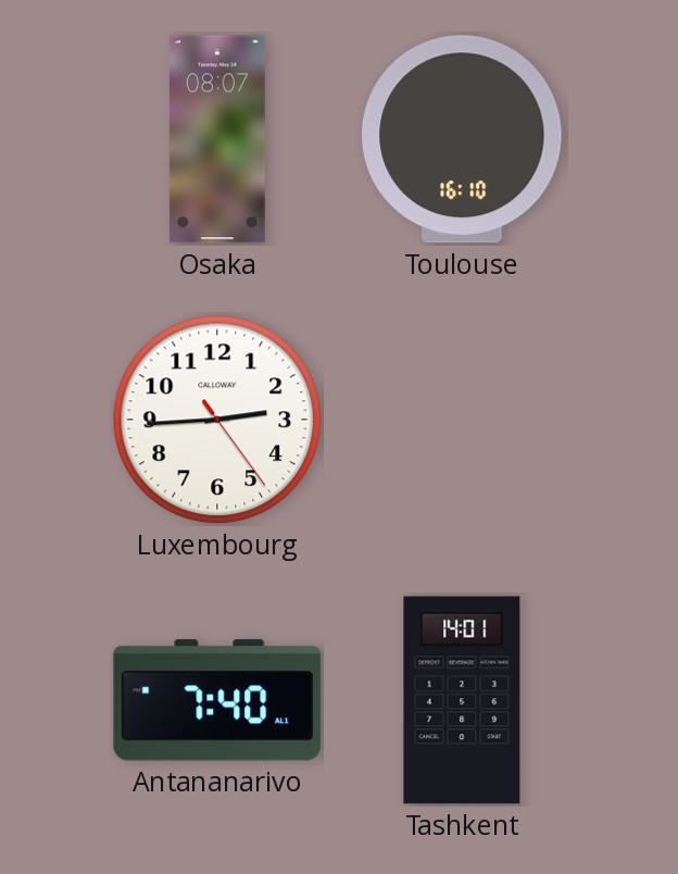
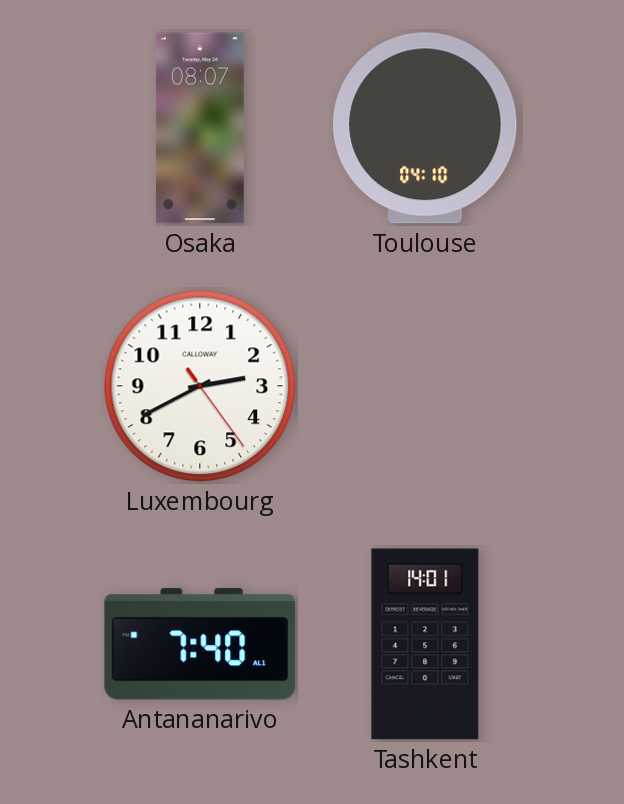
Toulouse: 16:10 -> 04:10
Luxembourg: 2:44 -> 2:40
